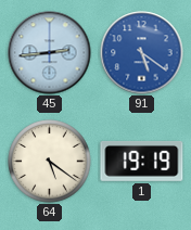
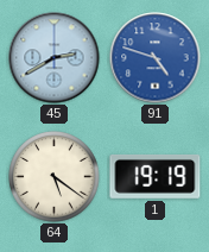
45: 2:44 -> 2:40
91: 5:21 -> 4:48
